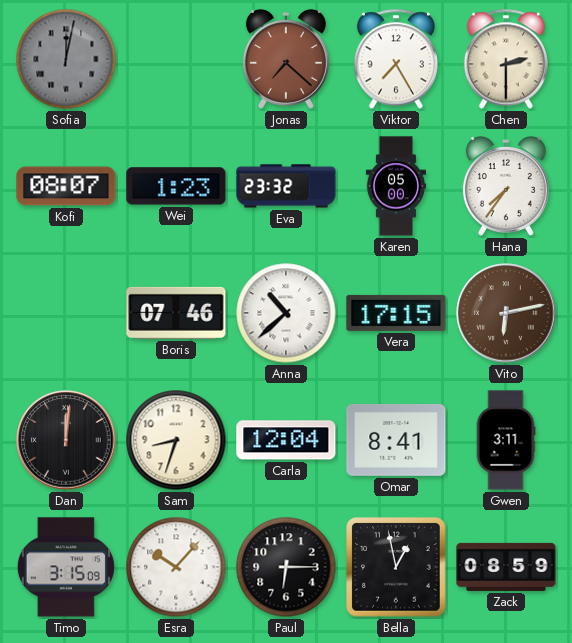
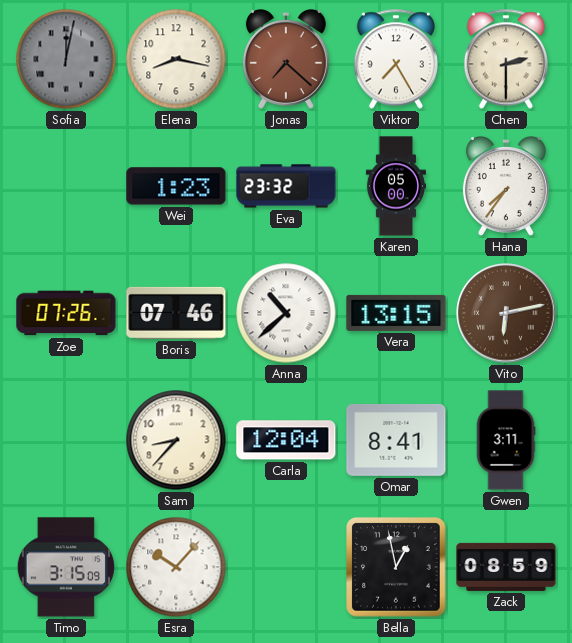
Elena: none -> 8:17
Kofi: 08:07 -> none
Zoe: none -> 07:26
Vera: 17:15 -> 13:15
Dan: 12:01 -> none
Sam: 8:33 -> 8:37
Paul: 6:15 -> none
